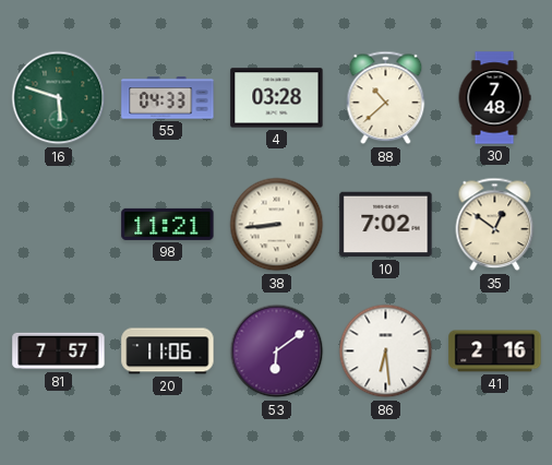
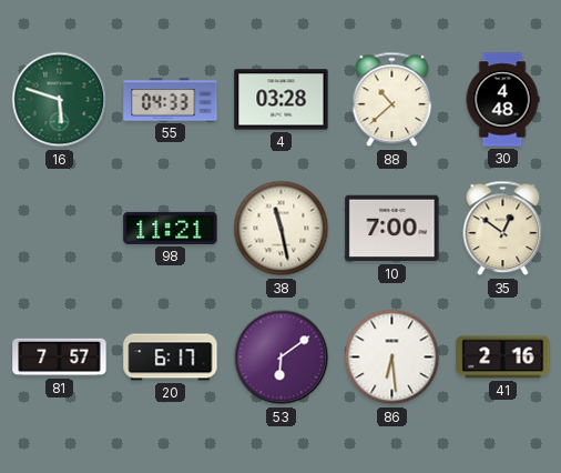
30: 7:48 -> 4:48
38: 8:44 -> 11:28
10: 7:02 -> 7:00
20: 11:06 -> 6:17
